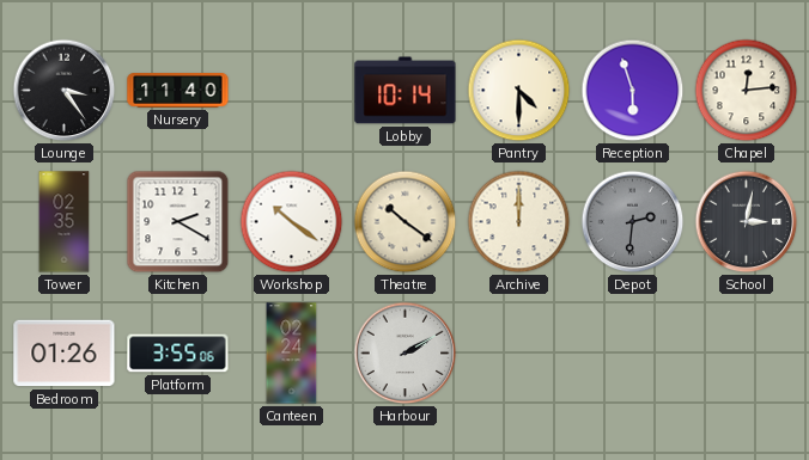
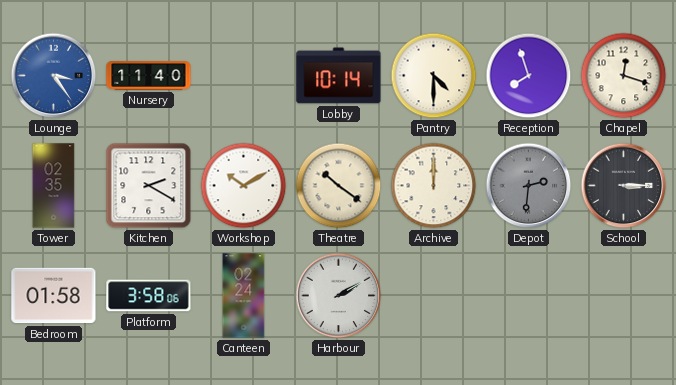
Lounge dial: black -> blue
Reception: 5:57 -> 7:57
Chapel: 12:14 -> 12:18
Workshop: 10:21 -> 10:10
School: 3:02 -> 3:15
Bedroom: 01:26 -> 01:58
Platform: 3:55 -> 3:58
